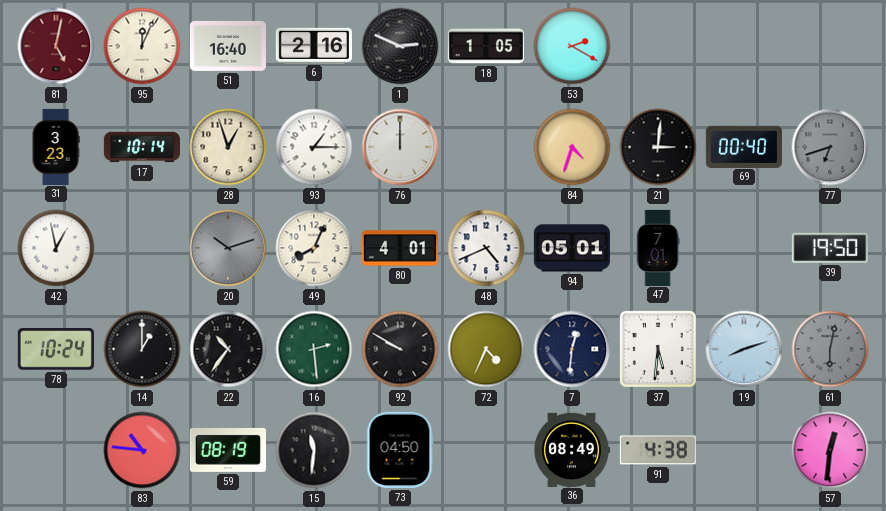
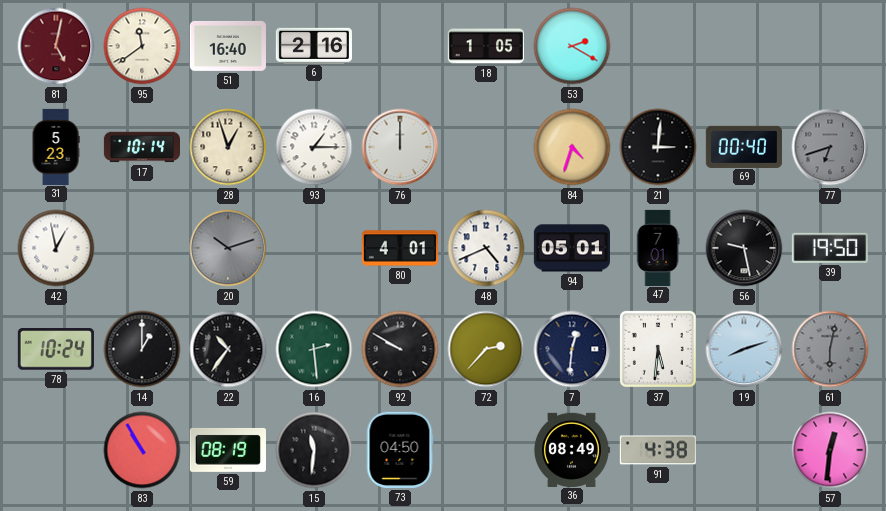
95: 12:04 -> 11:39
1: 2:49 -> none
31: 3:23 -> 5:23
49: 8:04 -> none
56: none -> 9:28
72: 4:34 -> 2:37
83: 10:46 -> 10:55
